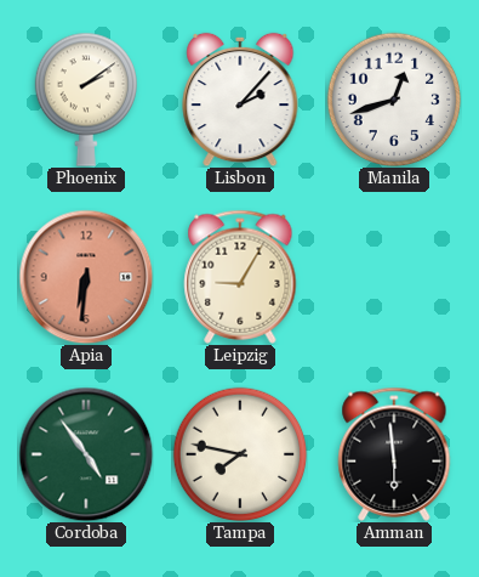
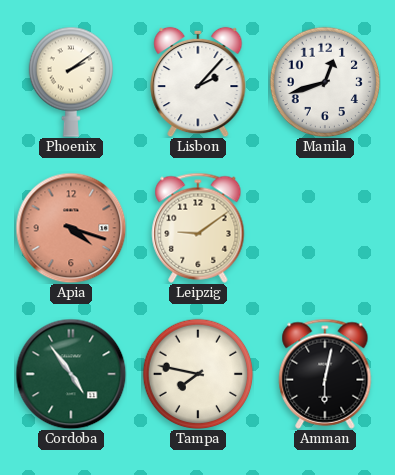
Apia: 6:31 -> 4:18
Leipzig: 9:05 -> 9:09
Amman: 5:59 -> 6:02
